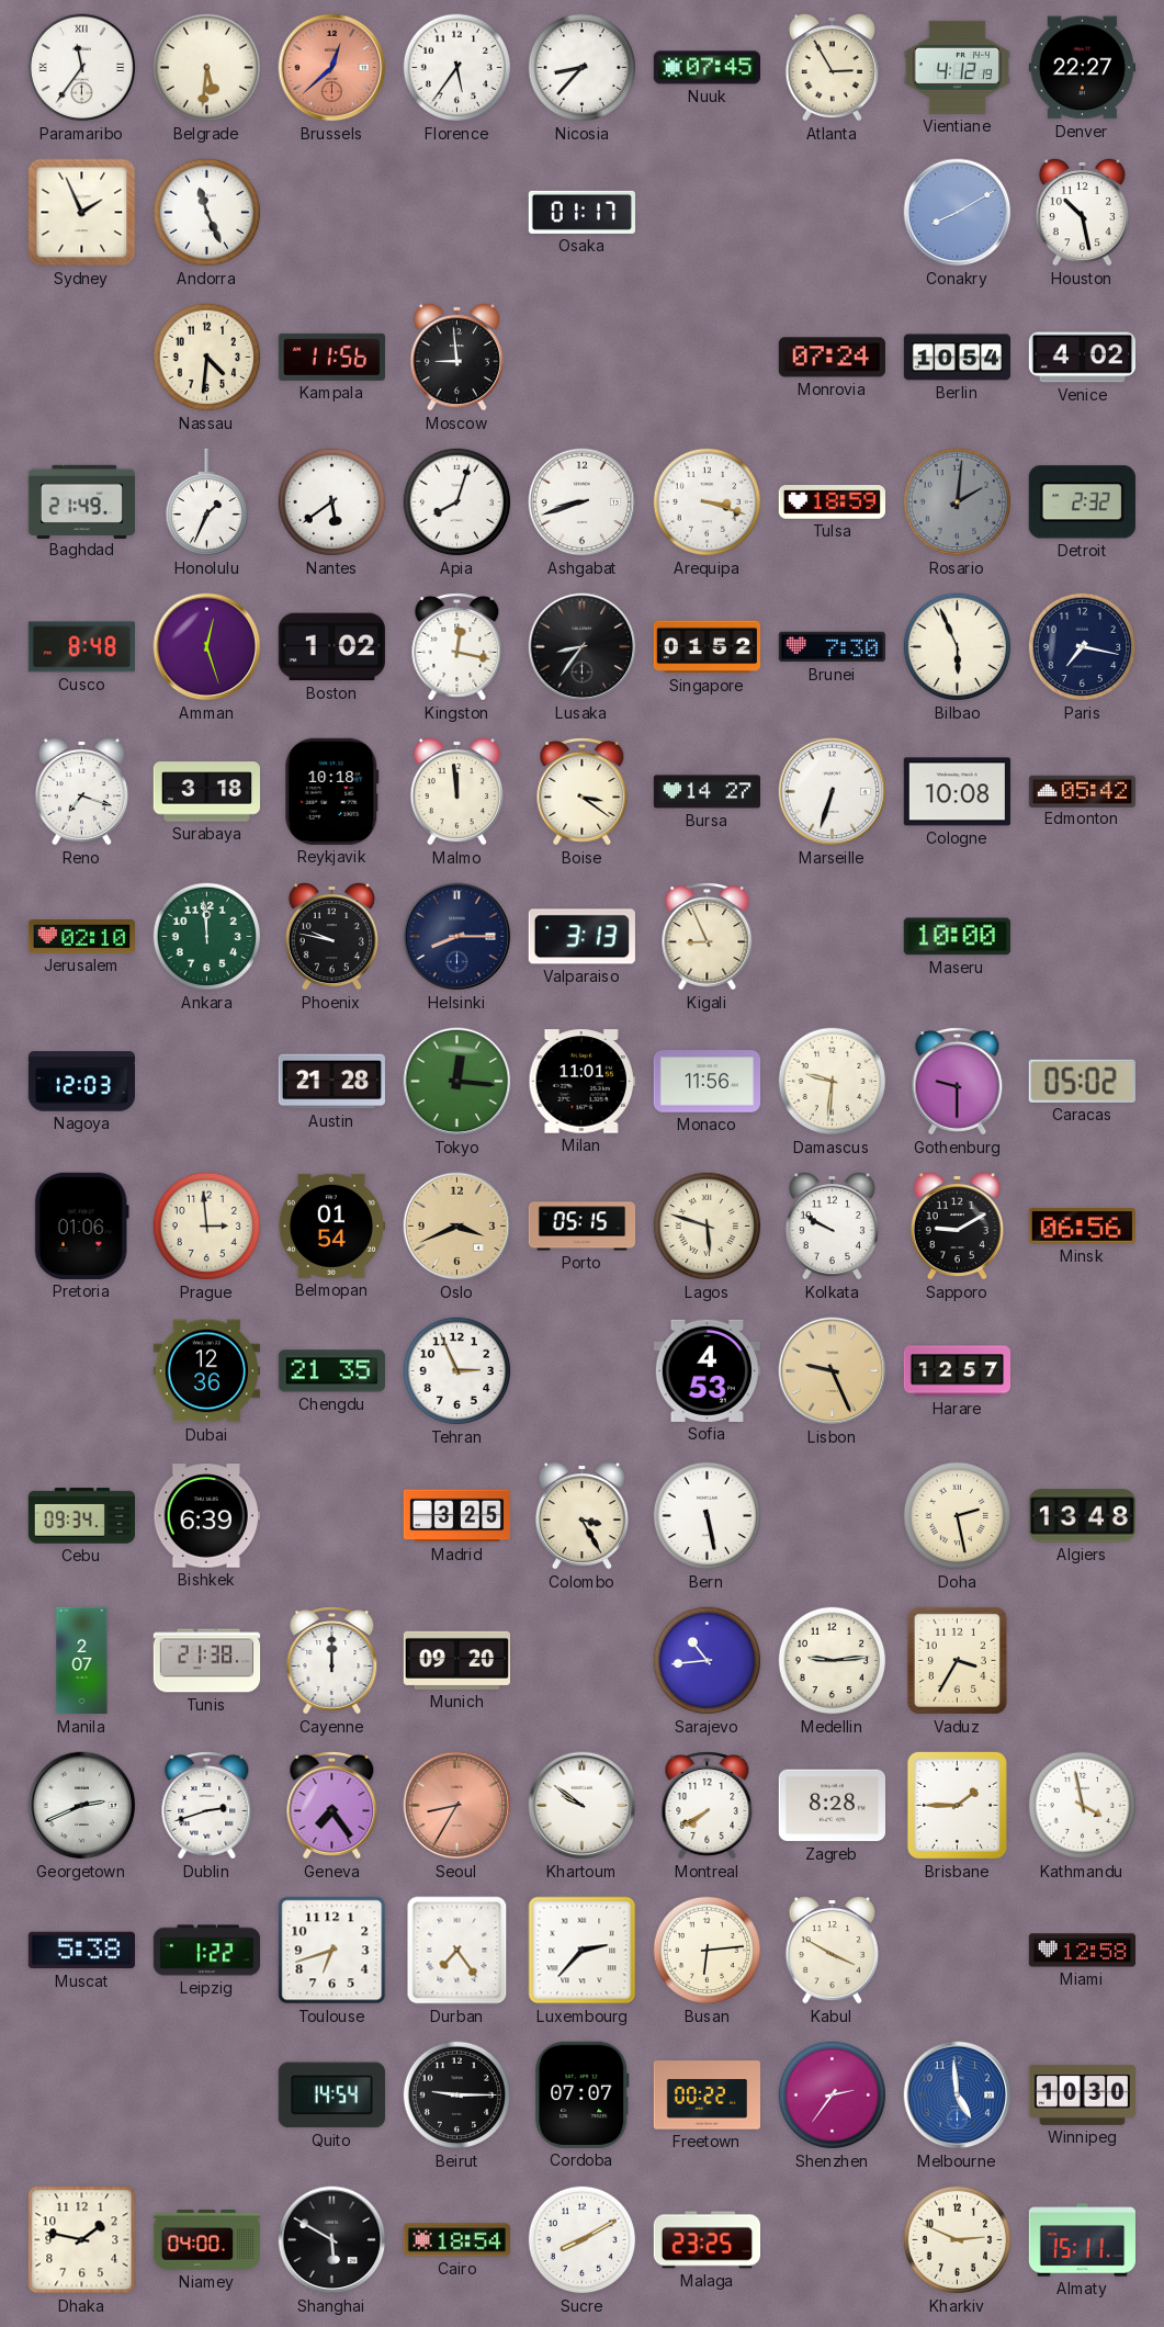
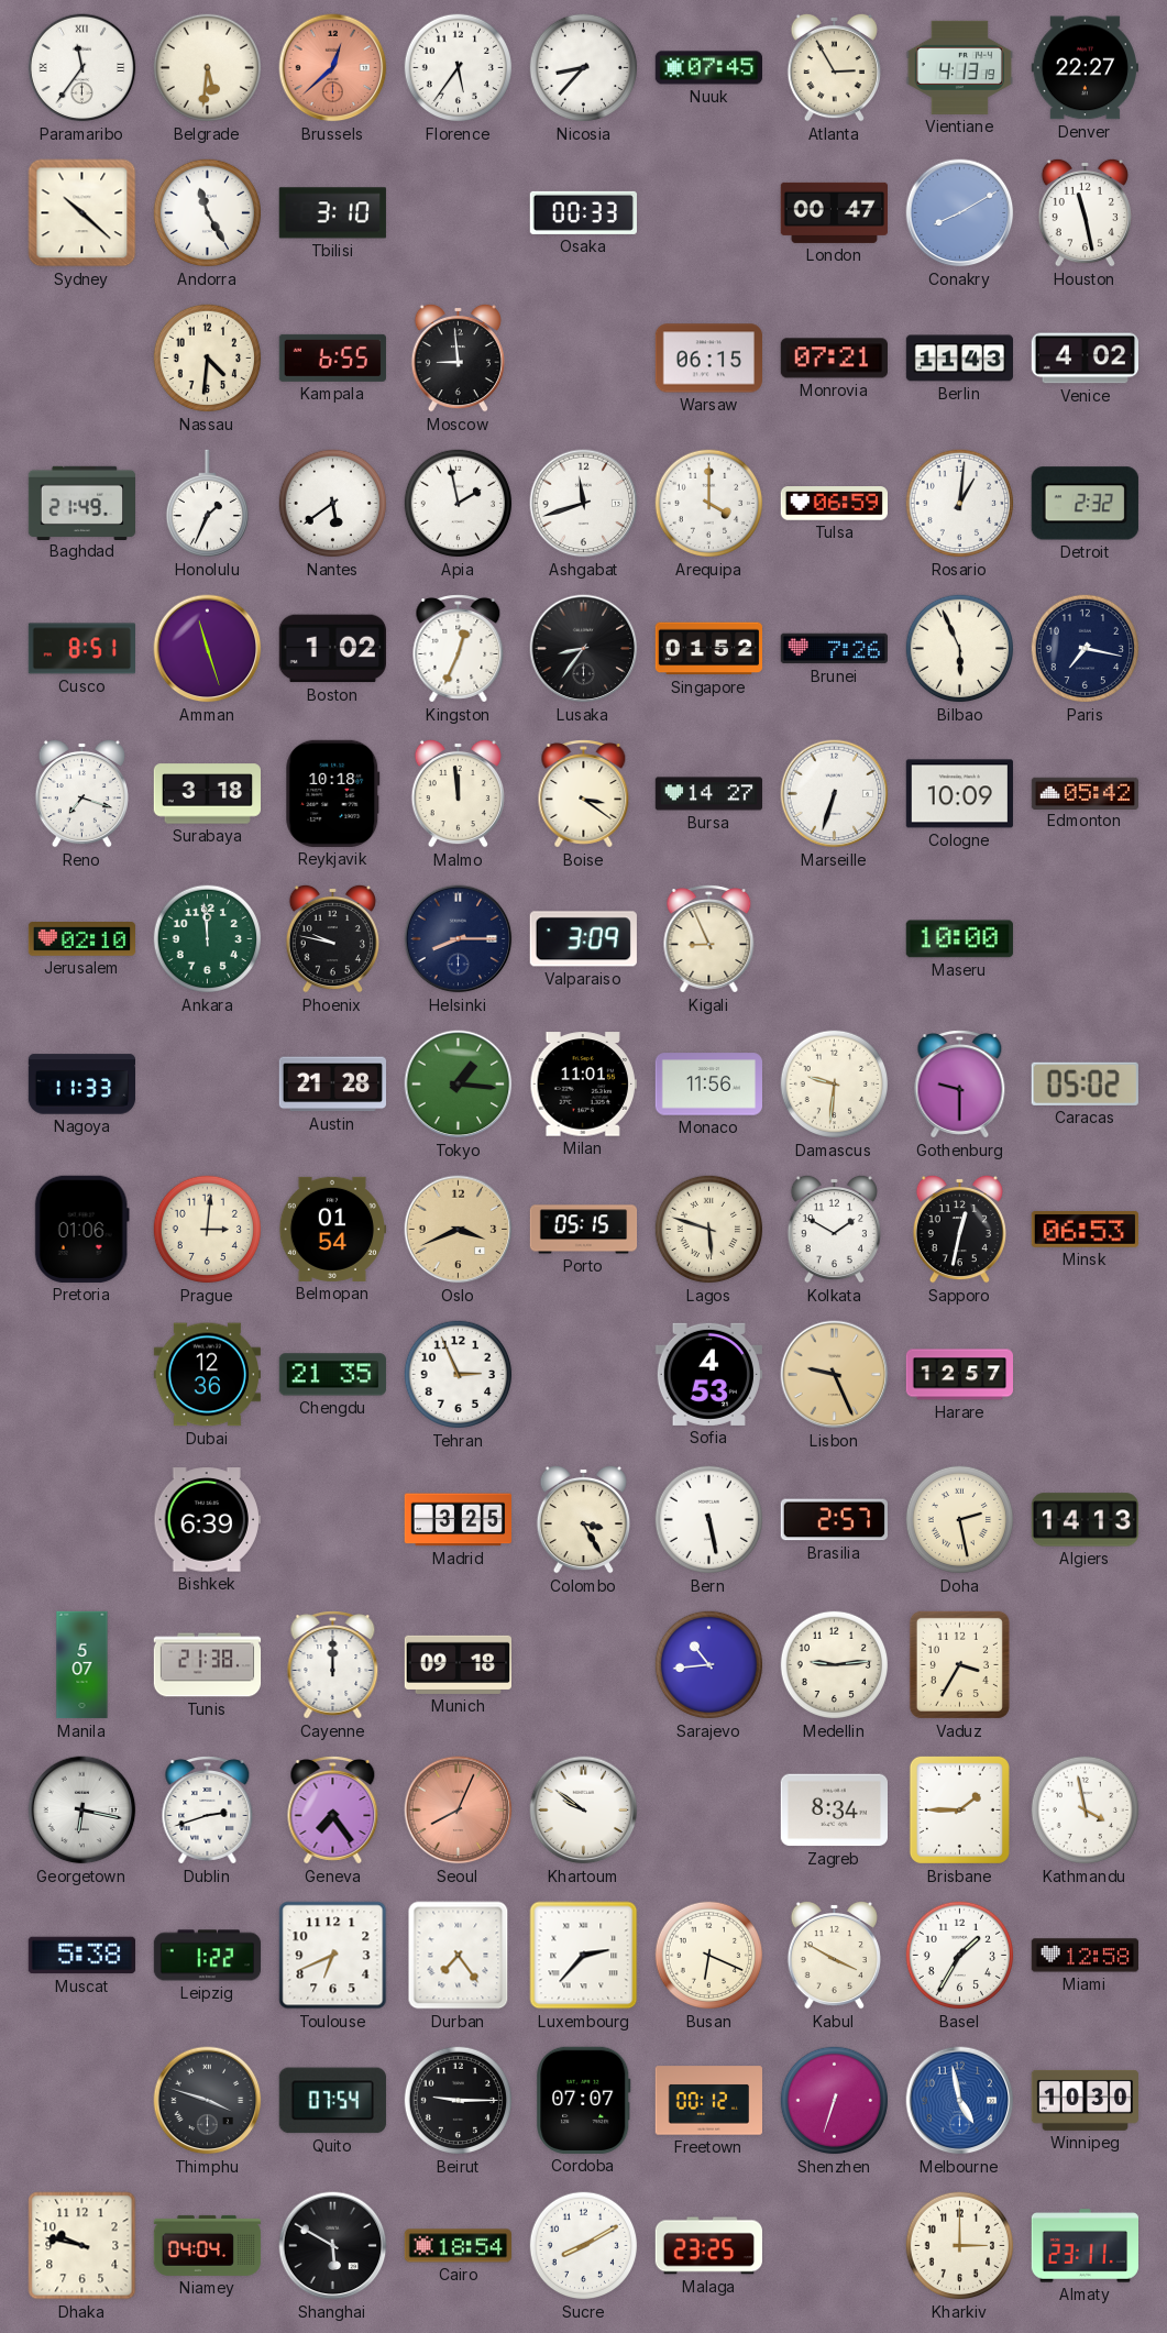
Vientiane: 4:12 -> 4:13
Sydney: 1:56 -> 10:22
Andorra: 11:26 -> 11:25
Tbilisi: none -> 3:10
Osaka: 01:17 -> 00:33
London: none -> 00:47
Houston: 10:28 -> 11:28
Kampala: 11:56 -> 6:55
Warsaw: none -> 06:15
Monrovia: 07:24 -> 07:21
Berlin: 10:54 -> 11:43
Apia: 8:03 -> 1:58
Ashgabat: 8:42 -> 11:42
Arequipa: 3:18 -> 4:00
Tulsa: 18:59 -> 06:59
Rosario: 2:01 -> 1:01
Rosario dial: grey -> white
Cusco: 8:48 -> 8:51
Amman: 12:27 -> 11:27
Kingston: 12:17 -> 12:34
Brunei: 7:30 -> 7:26
Cologne: 10:08 -> 10:09
Valparaiso: 3:13 -> 3:09
Nagoya: 12:03 -> 11:33
Tokyo: 12:16 -> 1:16
Prague: 2:59 -> 3:01
Kolkata: 9:50 -> 1:50
Sapporo: 9:10 -> 12:32
Minsk: 06:56 -> 06:53
Cebu: 09:34 -> none
Brasilia: none -> 2:57
Algiers: 13:48 -> 14:13
Manila: 2:07 -> 5:07
Munich: 09:20 -> 09:18
Georgetown: 2:41 -> 6:17
Seoul: 8:35 -> 8:04
Montreal: 7:40 -> none
Zagreb: 8:28 -> 8:34
Toulouse: 6:42 -> 6:41
Busan: 6:14 -> 6:19
Basel: none -> 1:35
Thimphu: none -> 3:48
Quito: 14:54 -> 07:54
Freetown: 00:22 -> 00:12
Shenzhen: 2:36 -> 6:33
Melbourne: 4:59 -> 4:58
Dhaka: 1:47 -> 9:47
Niamey: 04:00 -> 04:04
Kharkiv: 2:49 -> 3:00
Almaty: 15:11 -> 23:11
